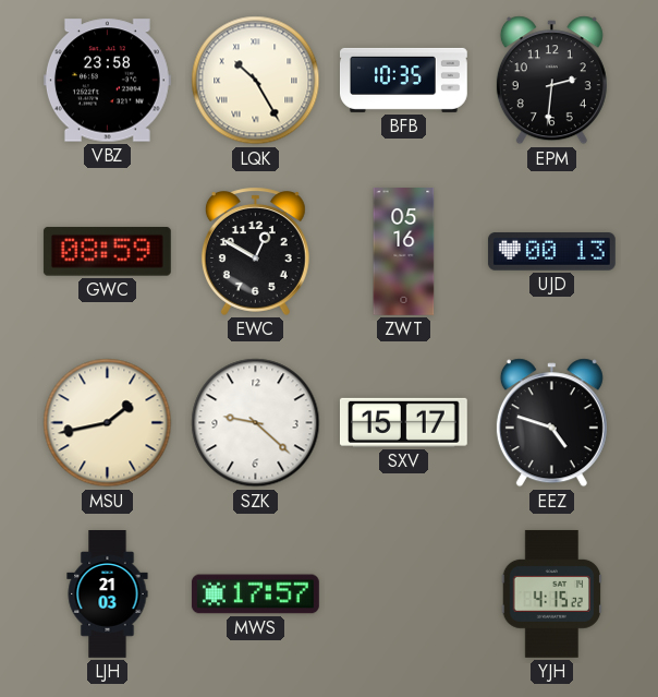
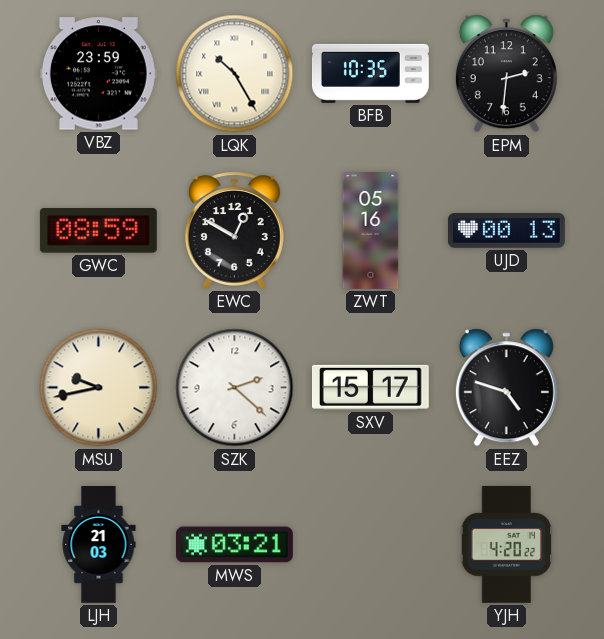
VBZ: 23:58 -> 23:59
MSU: 1:43 -> 9:43
SZK: 9:22 -> 2:22
MWS: 17:57 -> 03:21
YJH: 4:15 -> 4:20
